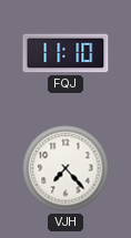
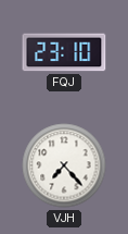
FQJ: 11:10 -> 23:10
